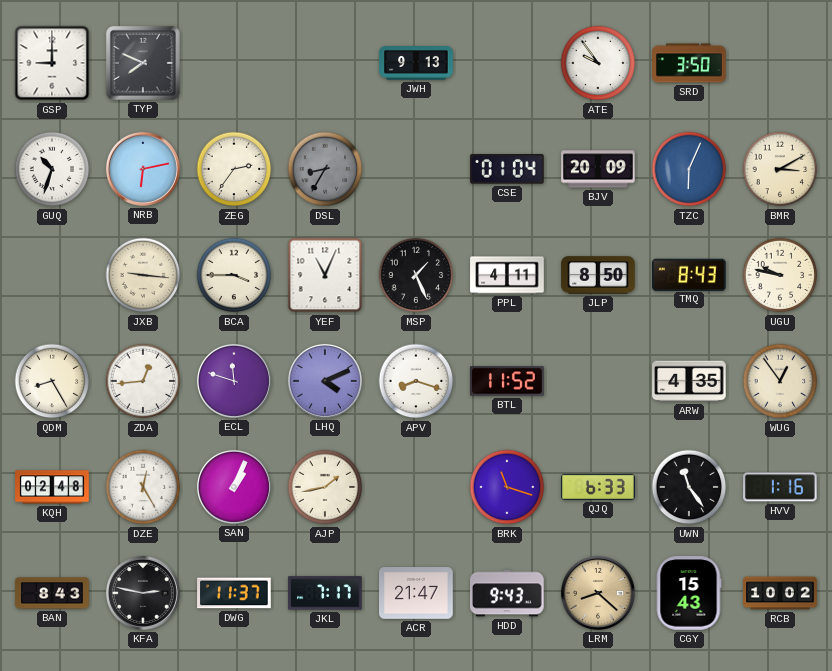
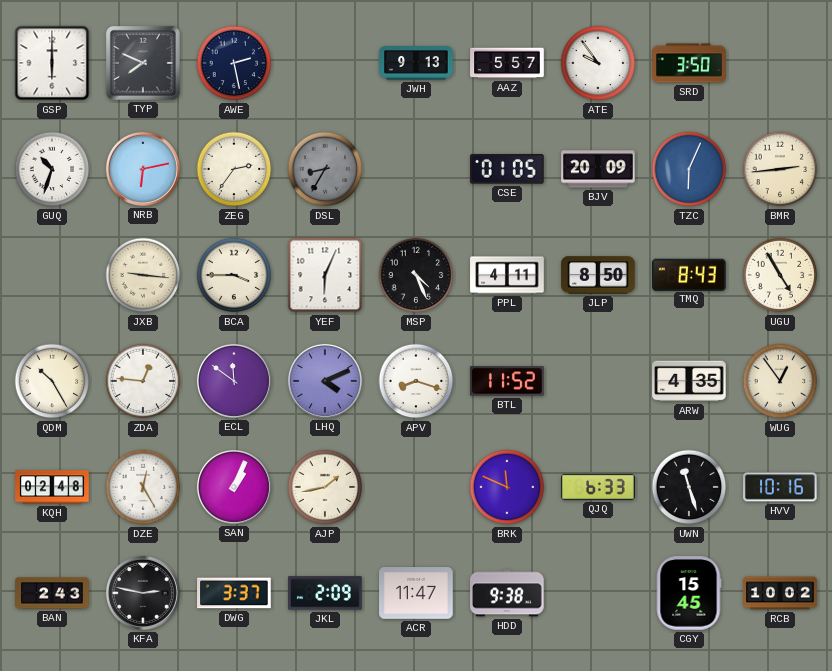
GSP: 9:00 -> 6:00
AWE: none -> 2:28
AAZ: none -> 5:57
CSE: 01:04 -> 01:05
BMR: 3:10 -> 2:44
YEF: 11:04 -> 6:04
MSP: 1:26 -> 4:26
UGU: 9:47 -> 4:55
QDM: 8:25 -> 10:25
ZDA: 12:44 -> 12:46
ECL: 11:48 -> 11:51
BRK: 11:18 -> 11:49
UWN: 11:24 -> 11:27
HVV: 1:16 -> 10:16
BAN: 8:43 -> 2:43
DWG: 11:37 -> 3:37
JKL: 7:17 -> 2:09
ACR: 21:47 -> 11:47
HDD: 9:43 -> 9:38
LRM: 8:22 -> none
CGY: 15:43 -> 15:45
